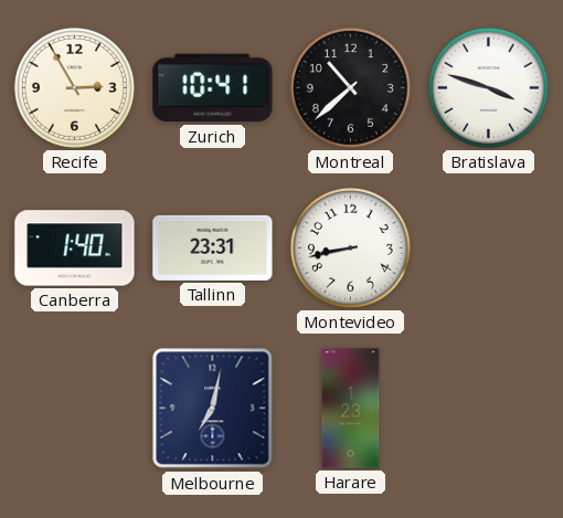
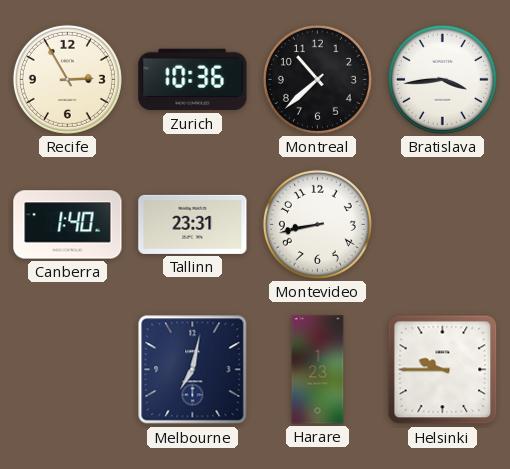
Zurich: 10:41 -> 10:36
Bratislava: 3:48 -> 3:44
Helsinki: none -> 9:45
